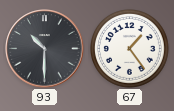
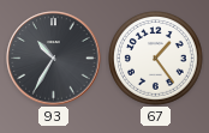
93: 10:30 -> 10:35
